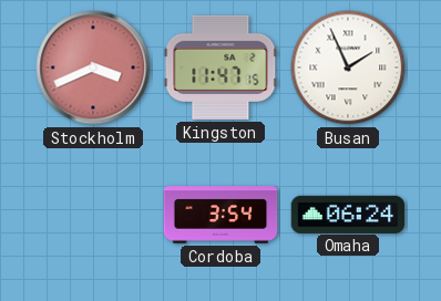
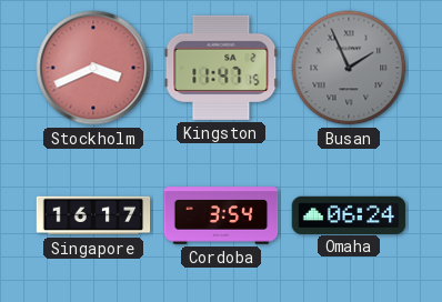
Busan dial: white -> grey
Singapore: none -> 16:17
